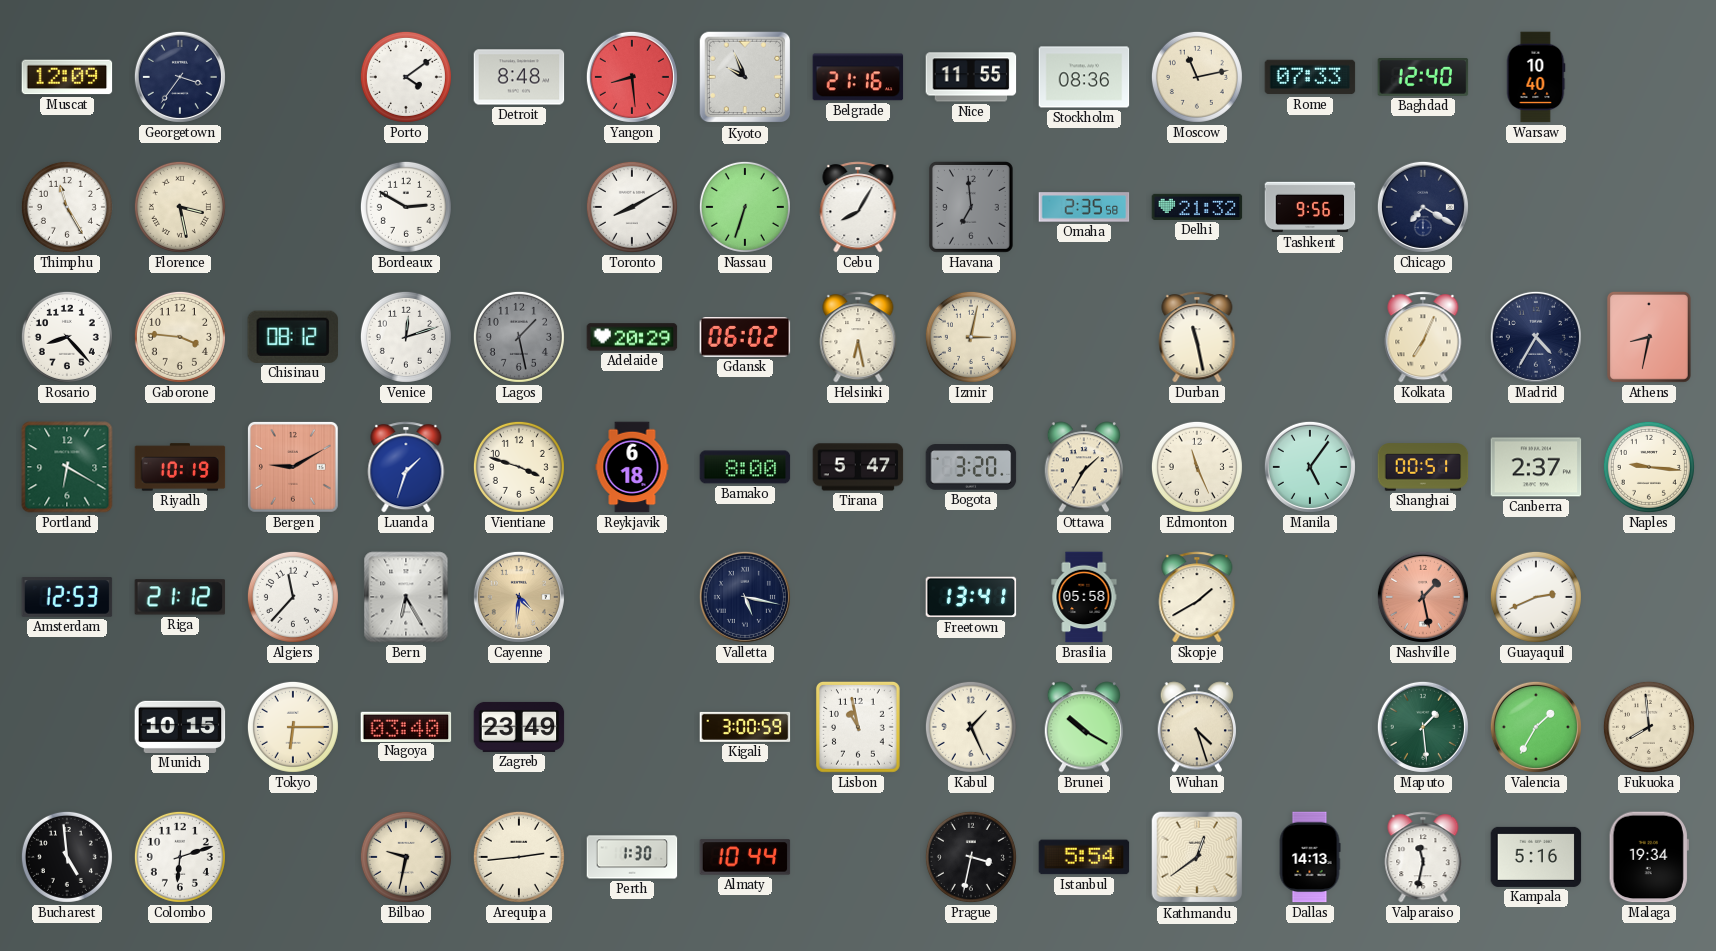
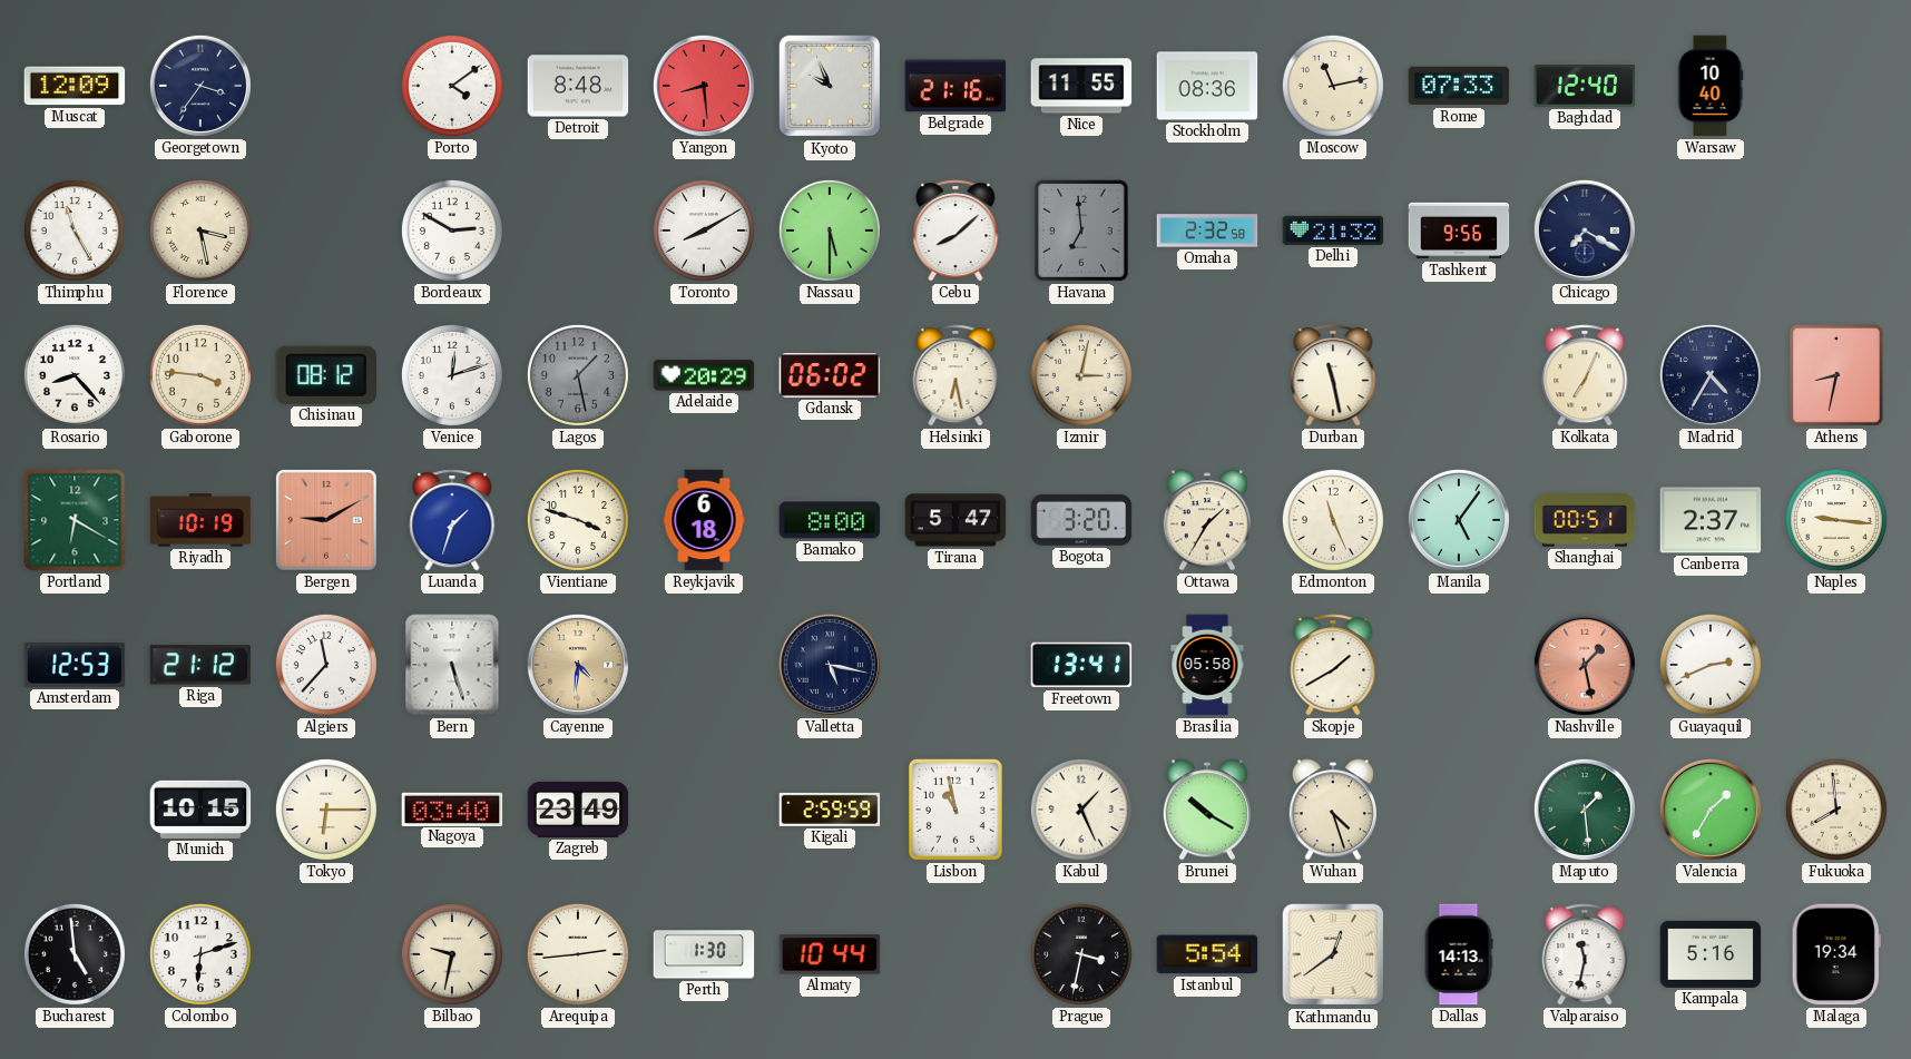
Nassau: 6:33 -> 5:30
Cebu: 8:05 -> 8:08
Omaha: 2:35 -> 2:32
Bern: 6:25 -> 5:27
Kigali: 3:00 -> 2:59
